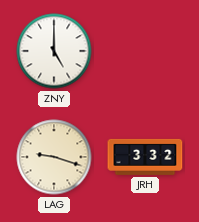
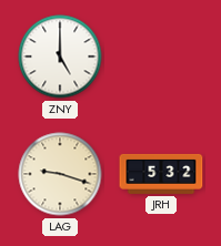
JRH: 3:32 -> 5:32
